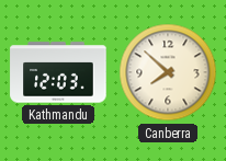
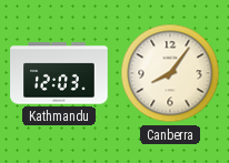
Canberra: 7:52 -> 8:06
